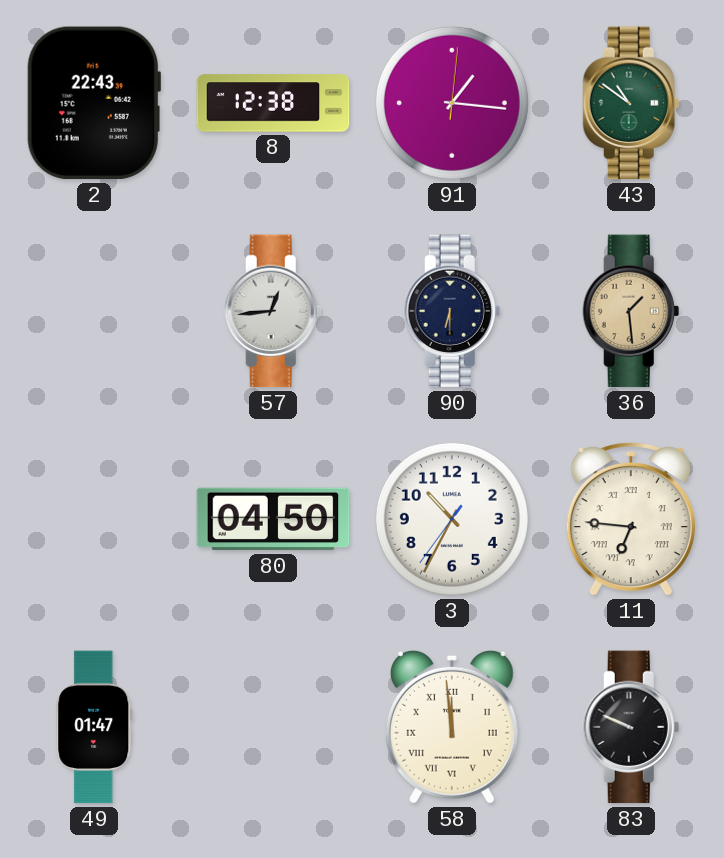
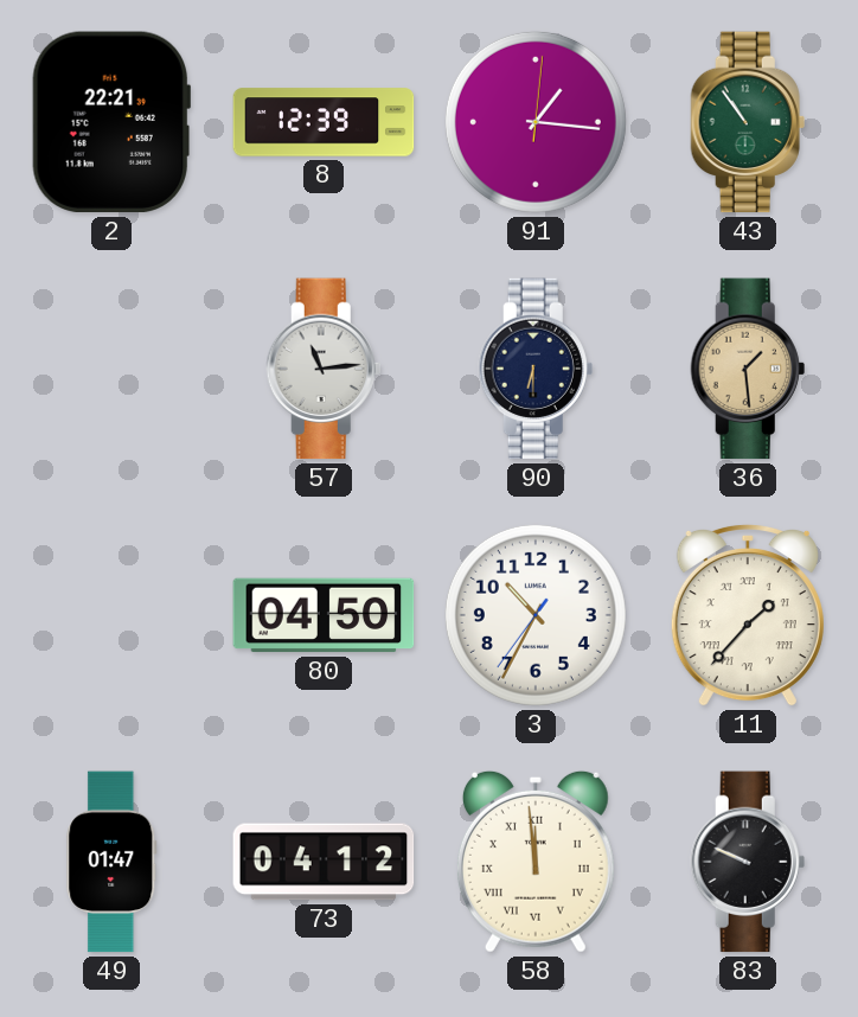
2: 22:43 -> 22:21
8: 12:38 -> 12:39
43: 10:51 -> 10:54
57: 12:44 -> 11:14
11: 6:46 -> 1:37
73: none -> 04:12
